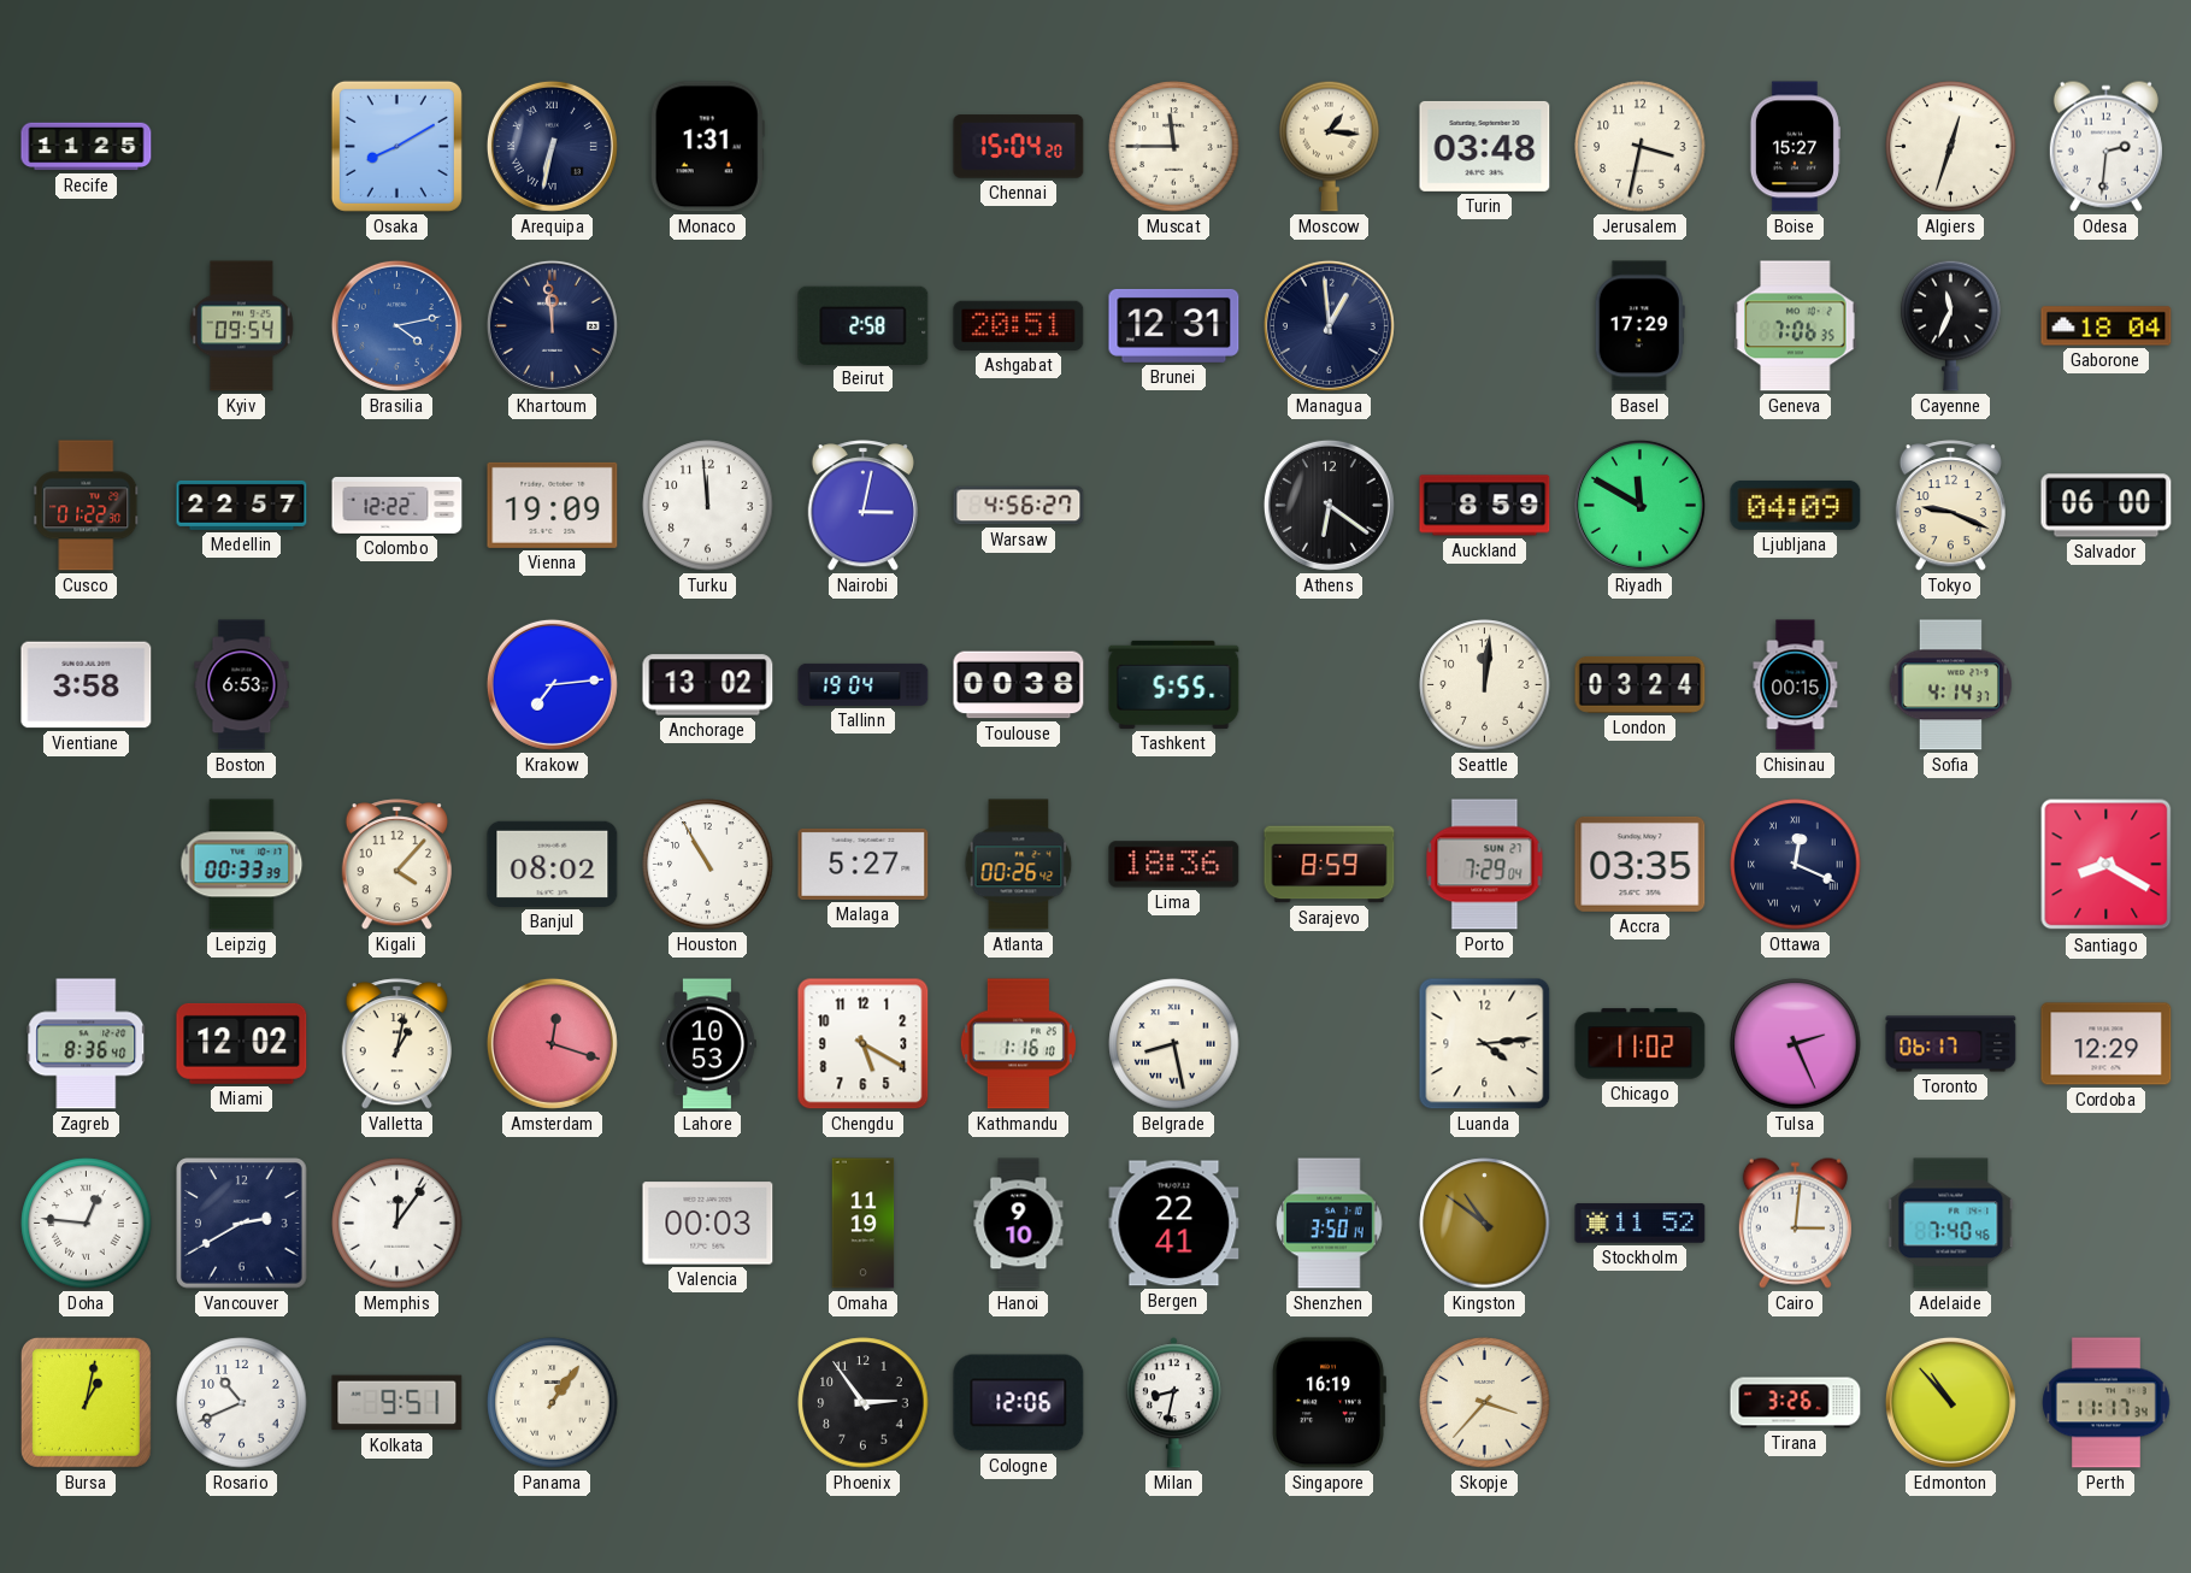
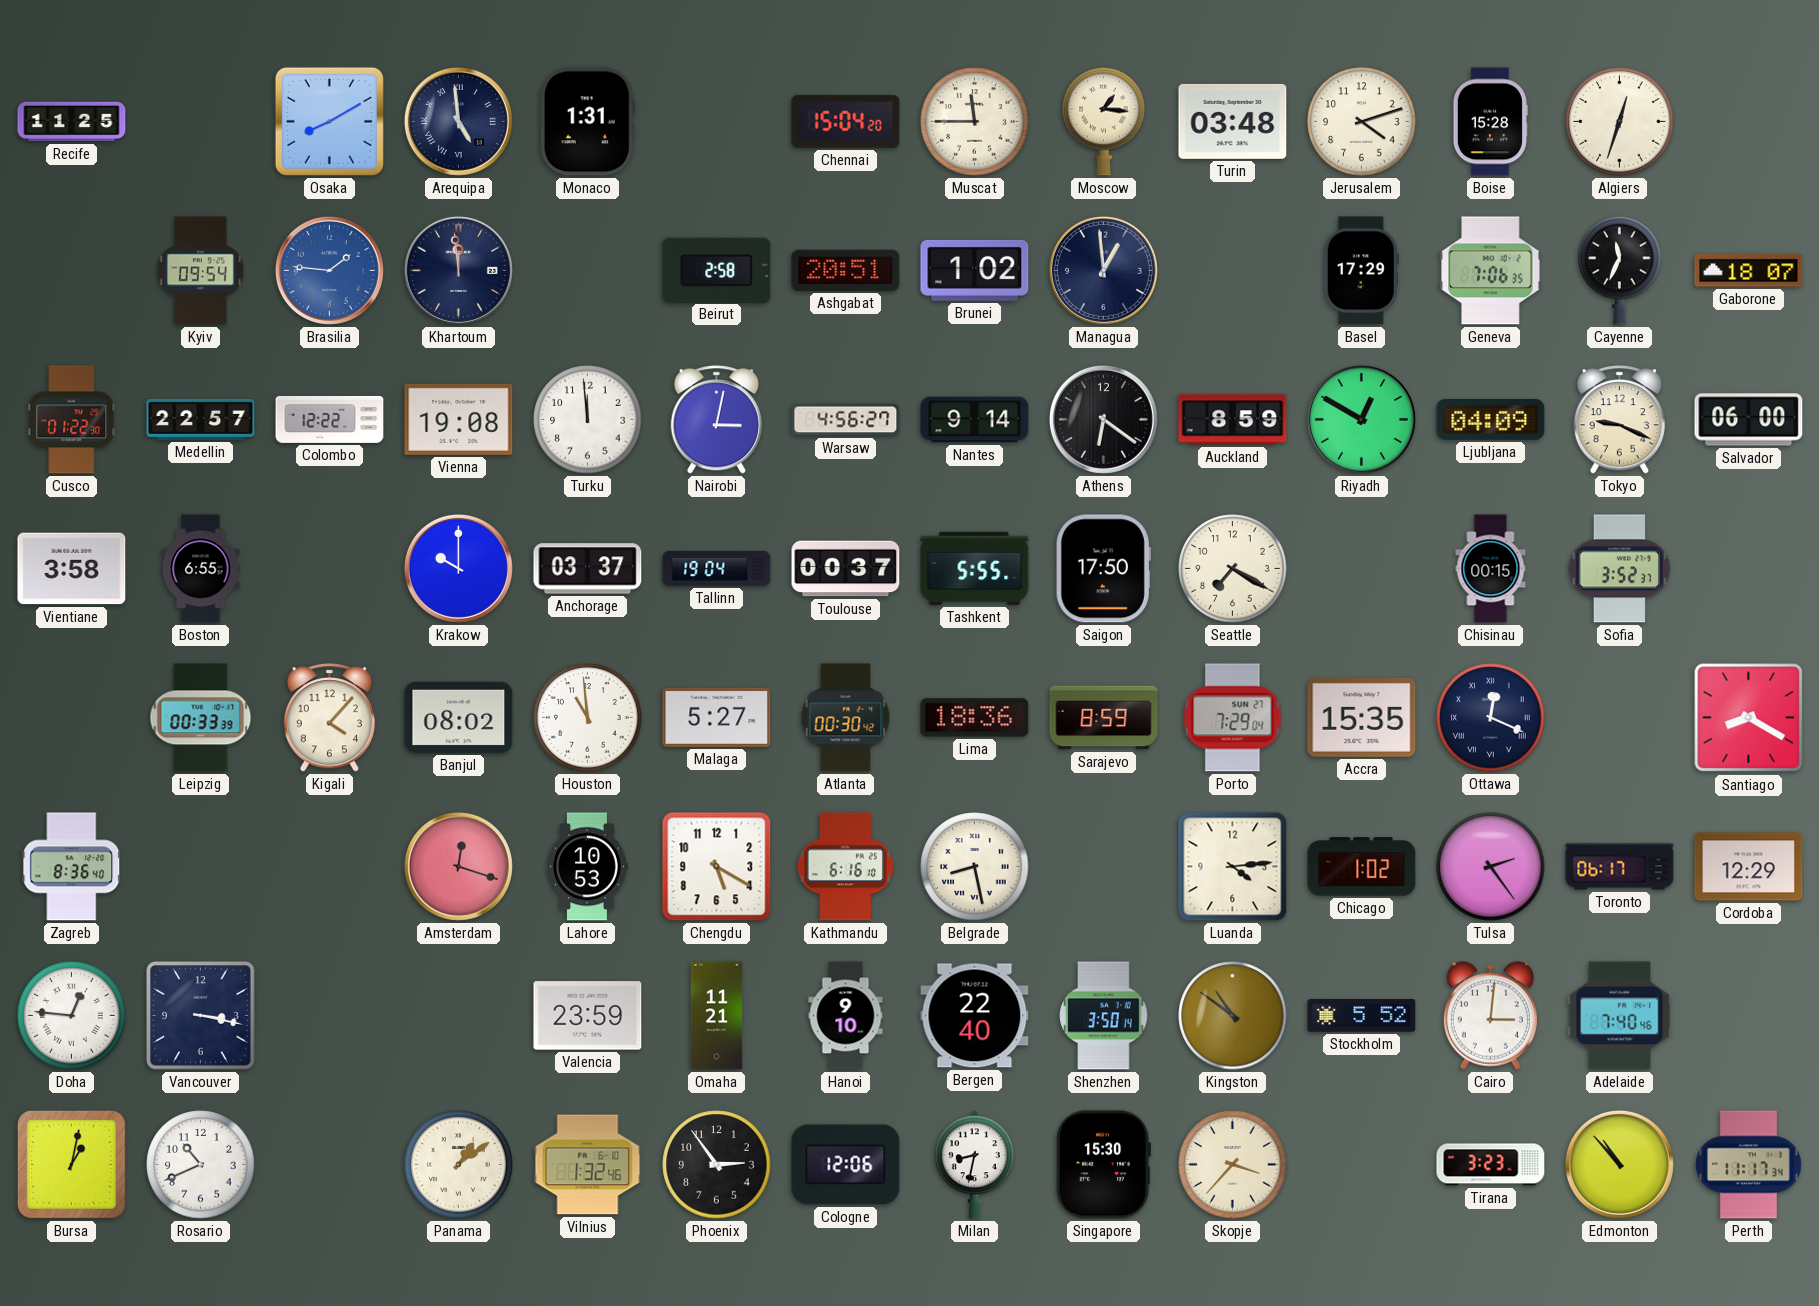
Arequipa: 6:32 -> 4:59
Jerusalem: 3:32 -> 4:12
Boise: 15:27 -> 15:28
Odesa: 2:31 -> none
Brasilia: 4:13 -> 1:46
Brunei: 12:31 -> 1:02
Gaborone: 18:04 -> 18:07
Vienna: 19:09 -> 19:08
Nantes: none -> 9:14
Riyadh: 11:50 -> 12:50
Boston: 6:53 -> 6:55
Krakow: 7:14 -> 10:00
Anchorage: 13:02 -> 03:37
Toulouse: 00:38 -> 00:37
Saigon: none -> 17:50
Seattle: 12:01 -> 7:20
London: 03:24 -> none
Sofia: 4:14 -> 3:52
Houston: 10:55 -> 10:59
Atlanta: 00:26 -> 00:30
Accra: 03:35 -> 15:35
Miami: 12:02 -> none
Valletta: 1:02 -> none
Kathmandu: 1:16 -> 6:16
Chicago: 11:02 -> 1:02
Tulsa: 2:26 -> 2:24
Vancouver: 2:40 -> 3:17
Memphis: 12:06 -> none
Valencia: 00:03 -> 23:59
Omaha: 11:19 -> 11:21
Bergen: 22:41 -> 22:40
Stockholm: 11:52 -> 5:52
Kolkata: 9:51 -> none
Panama: 1:06 -> 1:09
Vilnius: none -> 1:32
Singapore: 16:19 -> 15:30
Tirana: 3:26 -> 3:23
